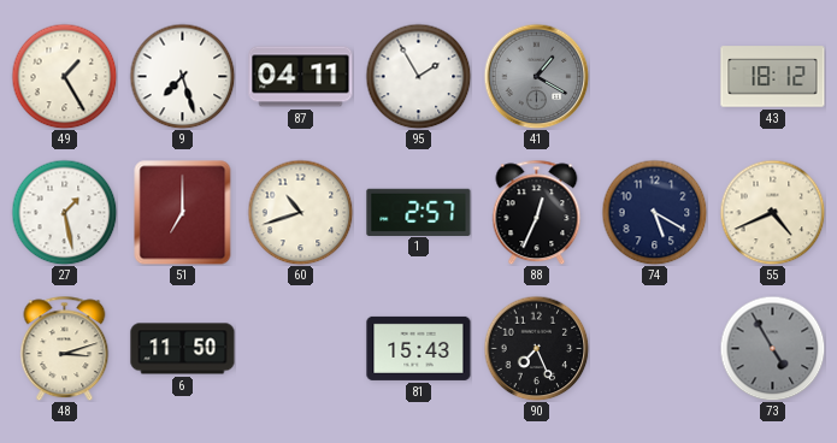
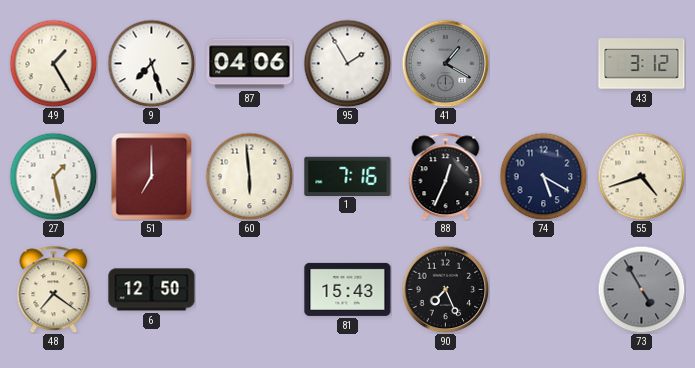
87: 04:11 -> 04:06
43: 18:12 -> 3:12
60: 10:42 -> 5:59
1: 2:57 -> 7:16
55: 4:41 -> 4:42
48: 3:12 -> 7:21
6: 11:50 -> 12:50
